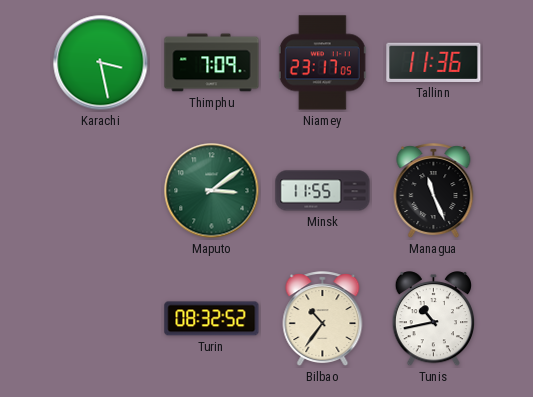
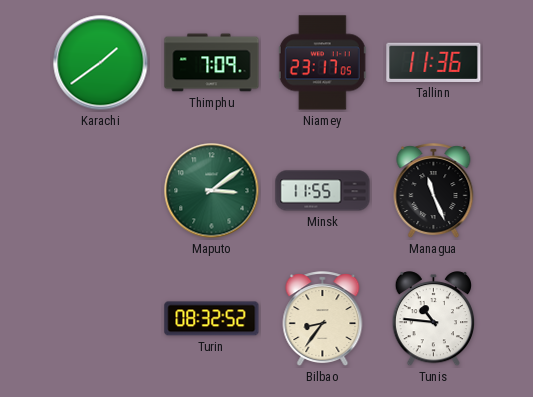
Karachi: 3:28 -> 1:39
Bilbao: 10:36 -> 8:36
Tunis: 10:43 -> 10:46
